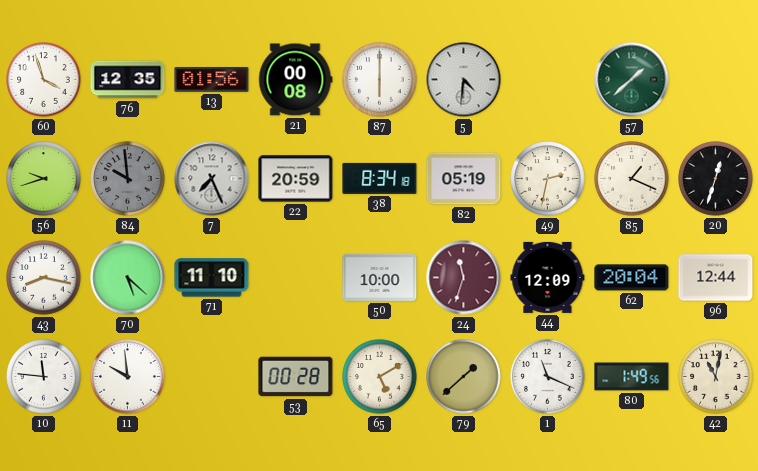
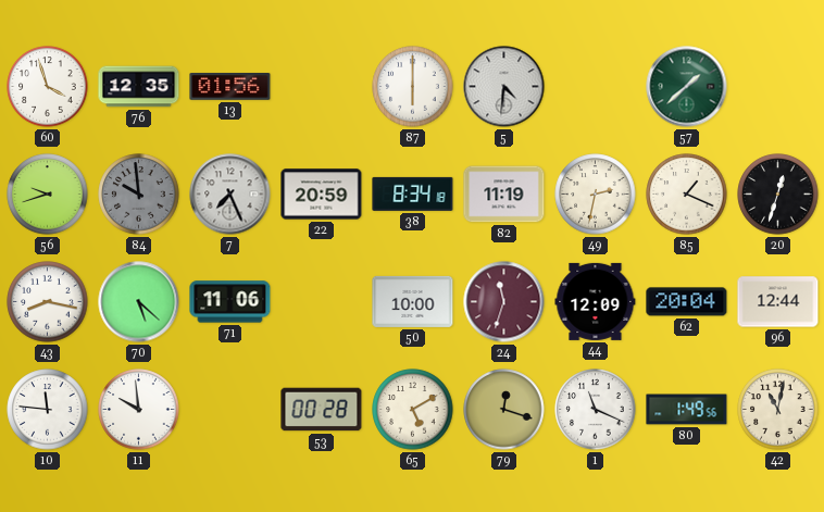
21: 00:08 -> none
82: 05:19 -> 11:19
71: 11:10 -> 11:06
79: 1:38 -> 12:18
